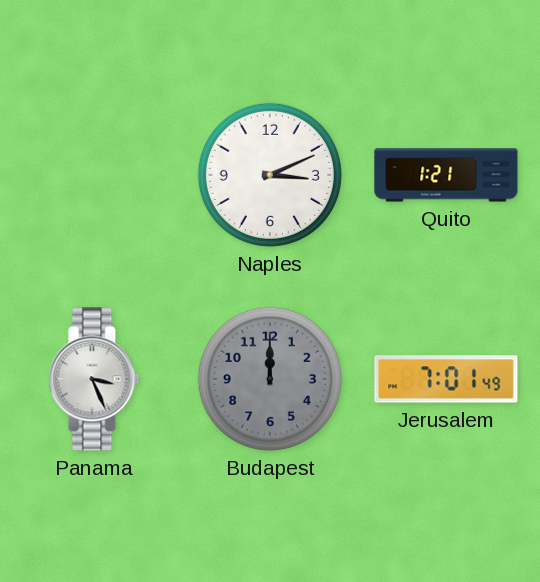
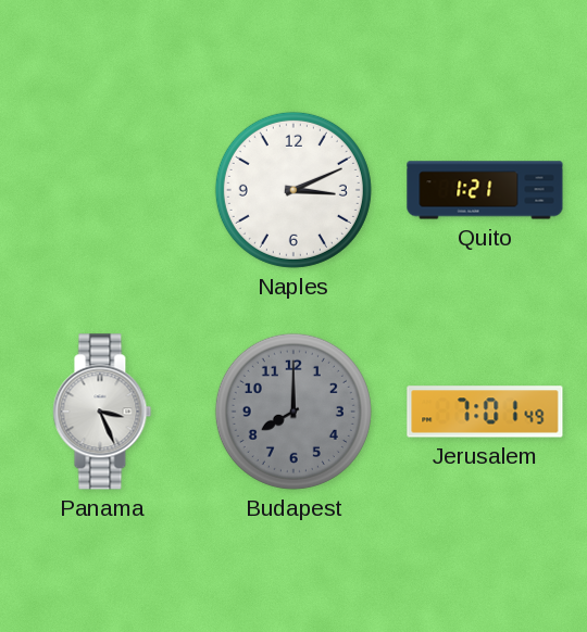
Budapest: 12:00 -> 8:00
